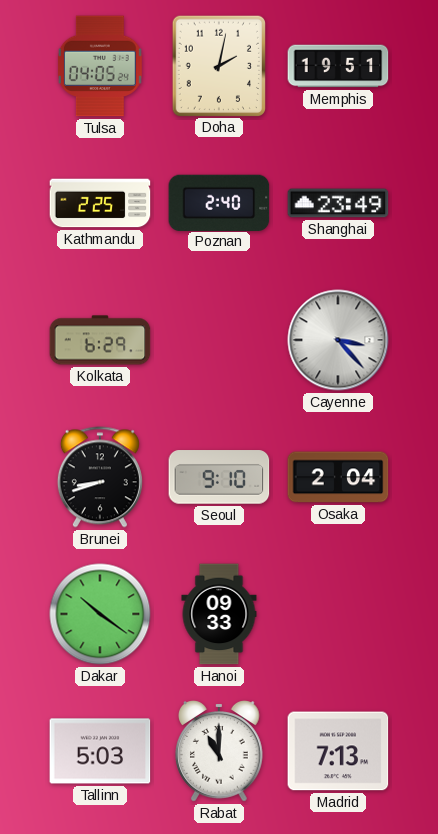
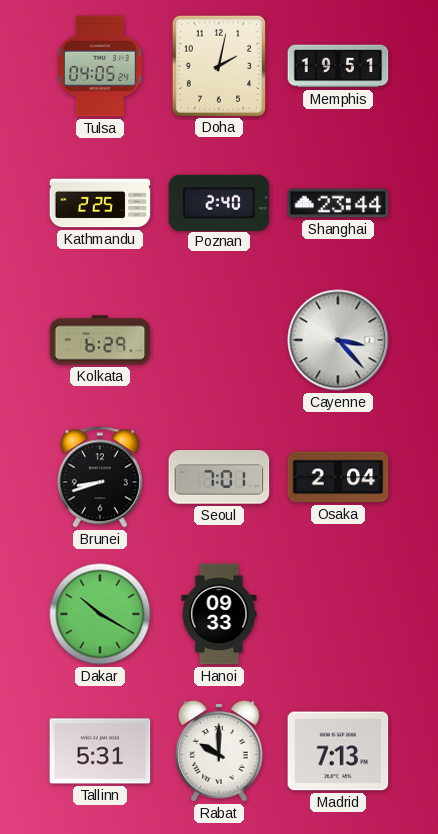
Shanghai: 23:49 -> 23:44
Seoul: 9:10 -> 7:01
Dakar: 10:21 -> 10:20
Tallinn: 5:03 -> 5:31
Rabat: 11:00 -> 10:00
